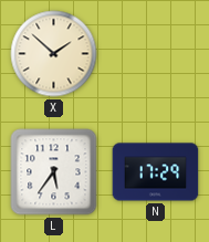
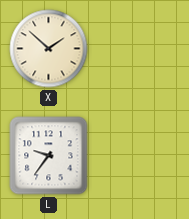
L: 5:36 -> 9:36
N: 17:29 -> none
